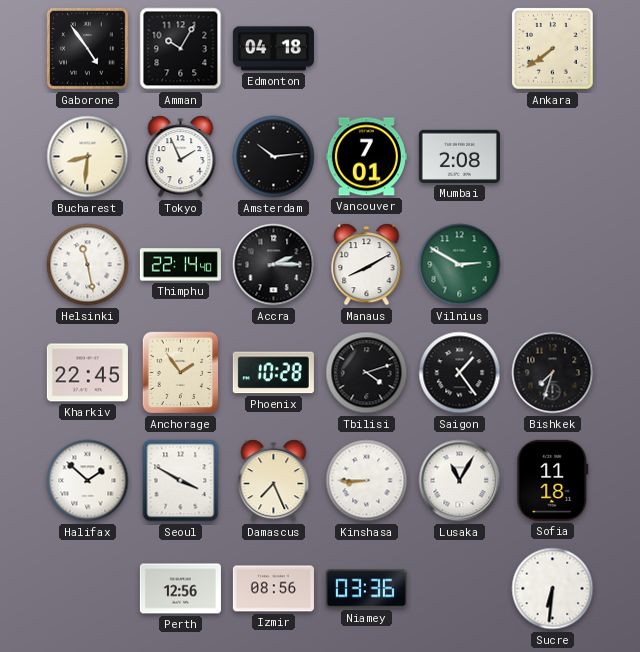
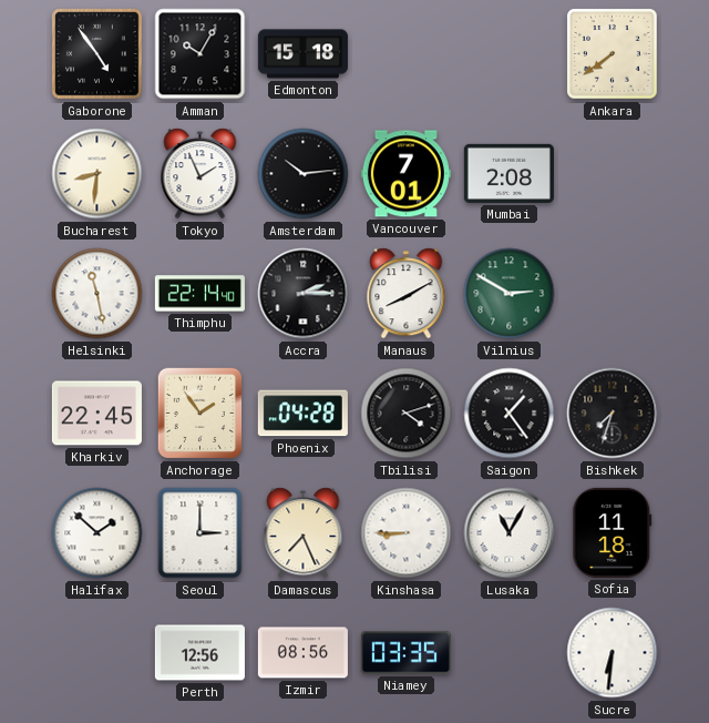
Edmonton: 04:18 -> 15:18
Phoenix: 10:28 -> 04:28
Seoul: 3:50 -> 3:00
Niamey: 03:36 -> 03:35
